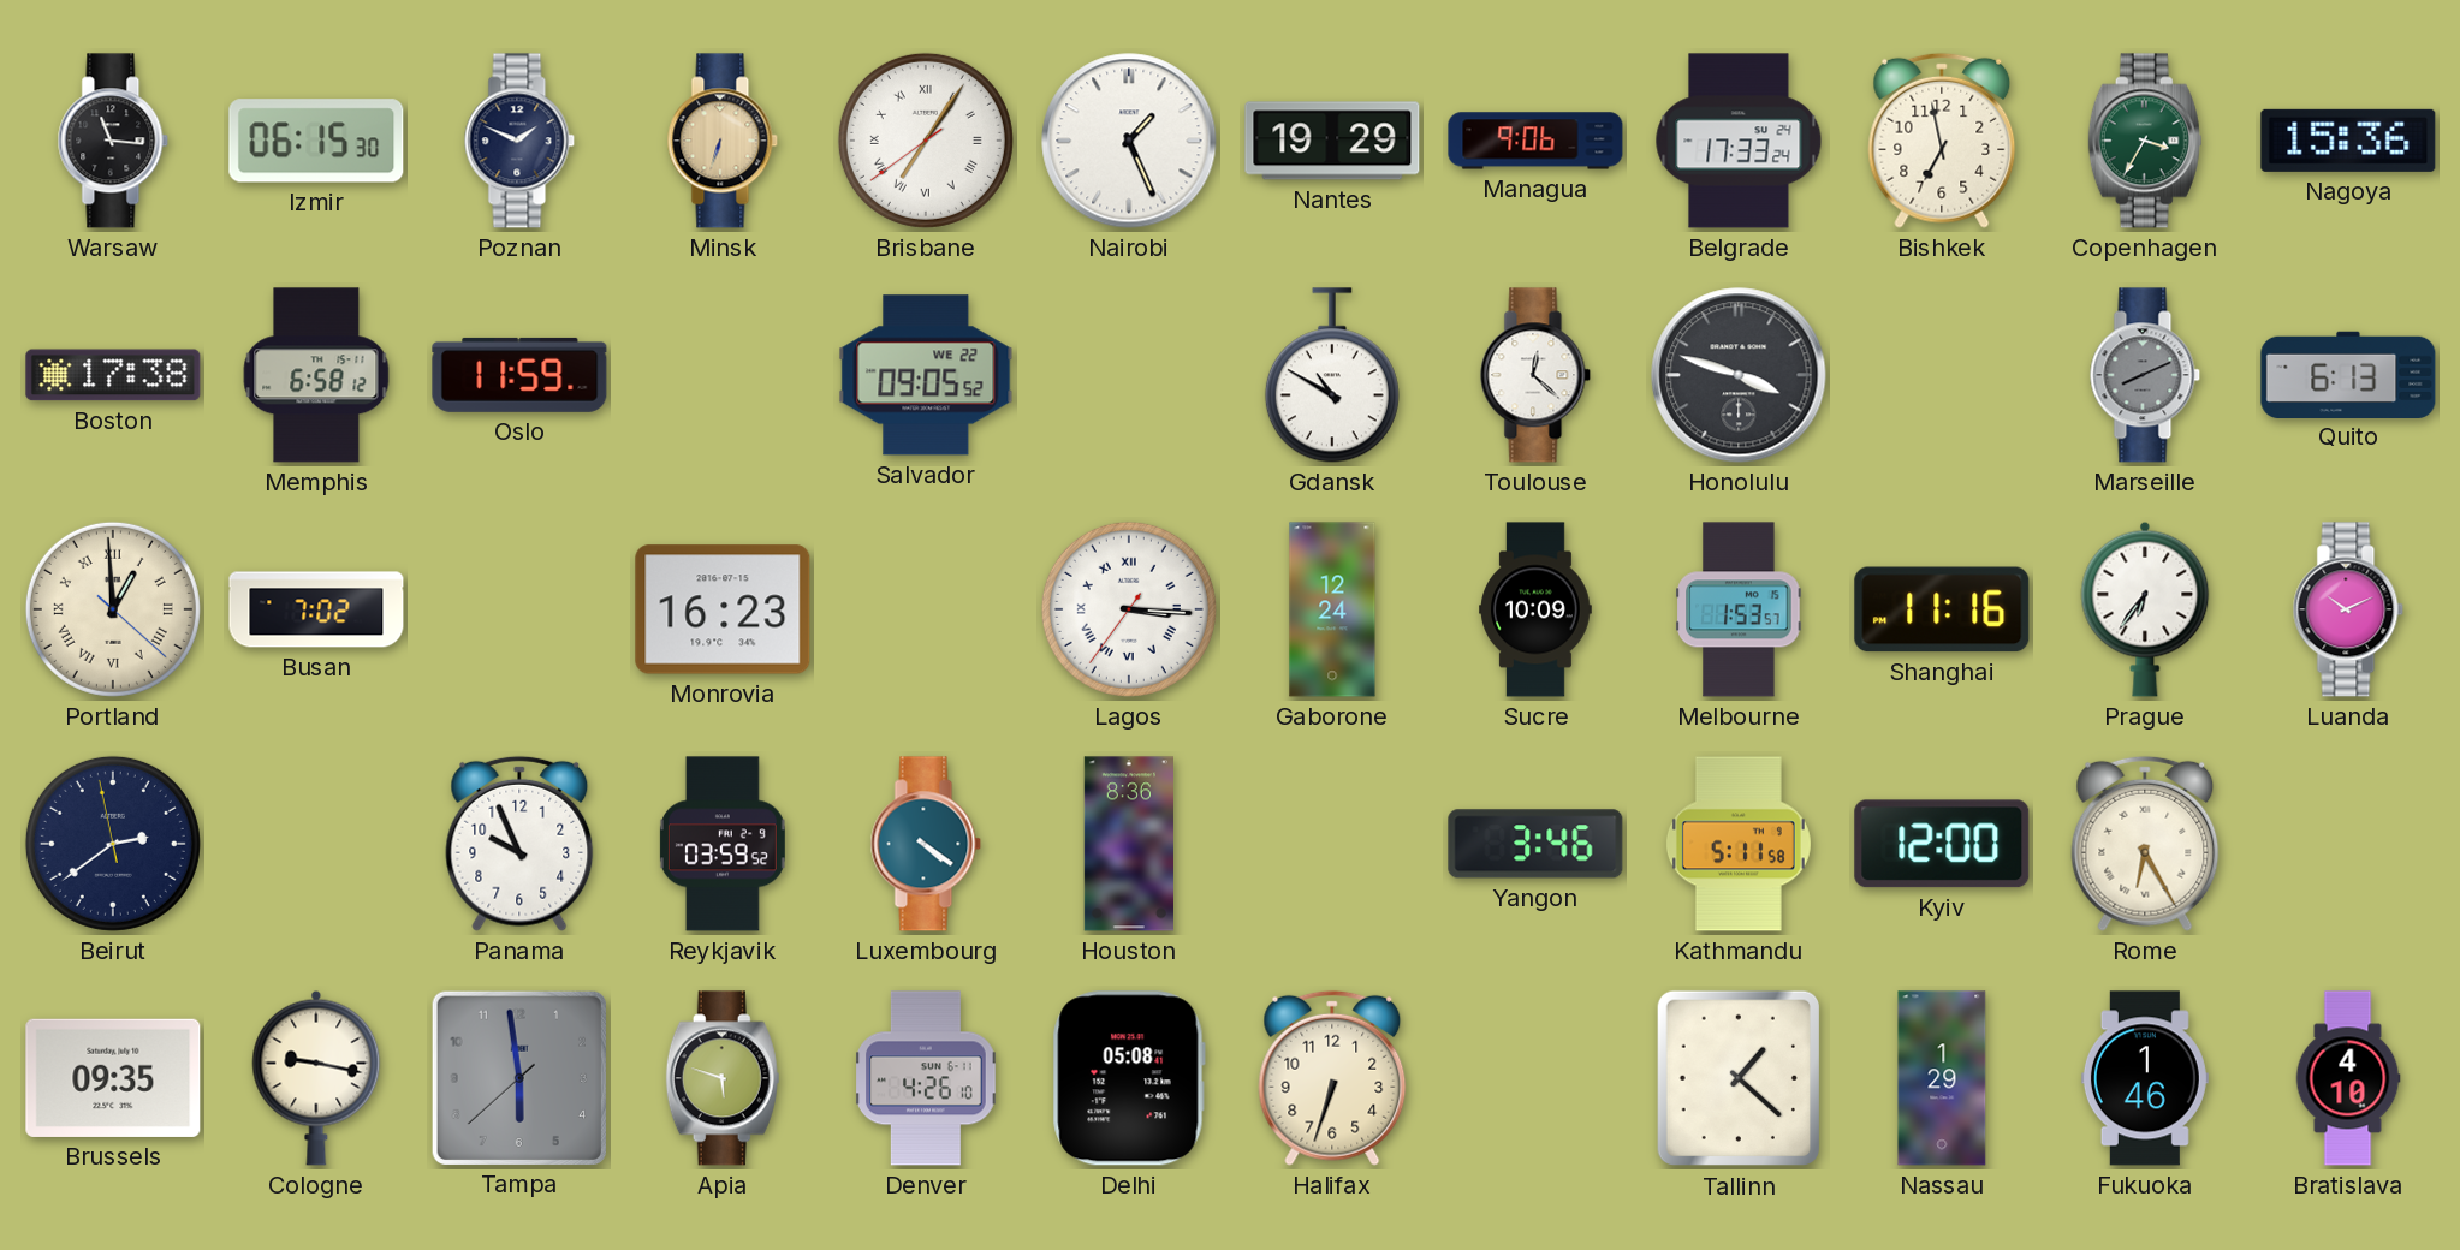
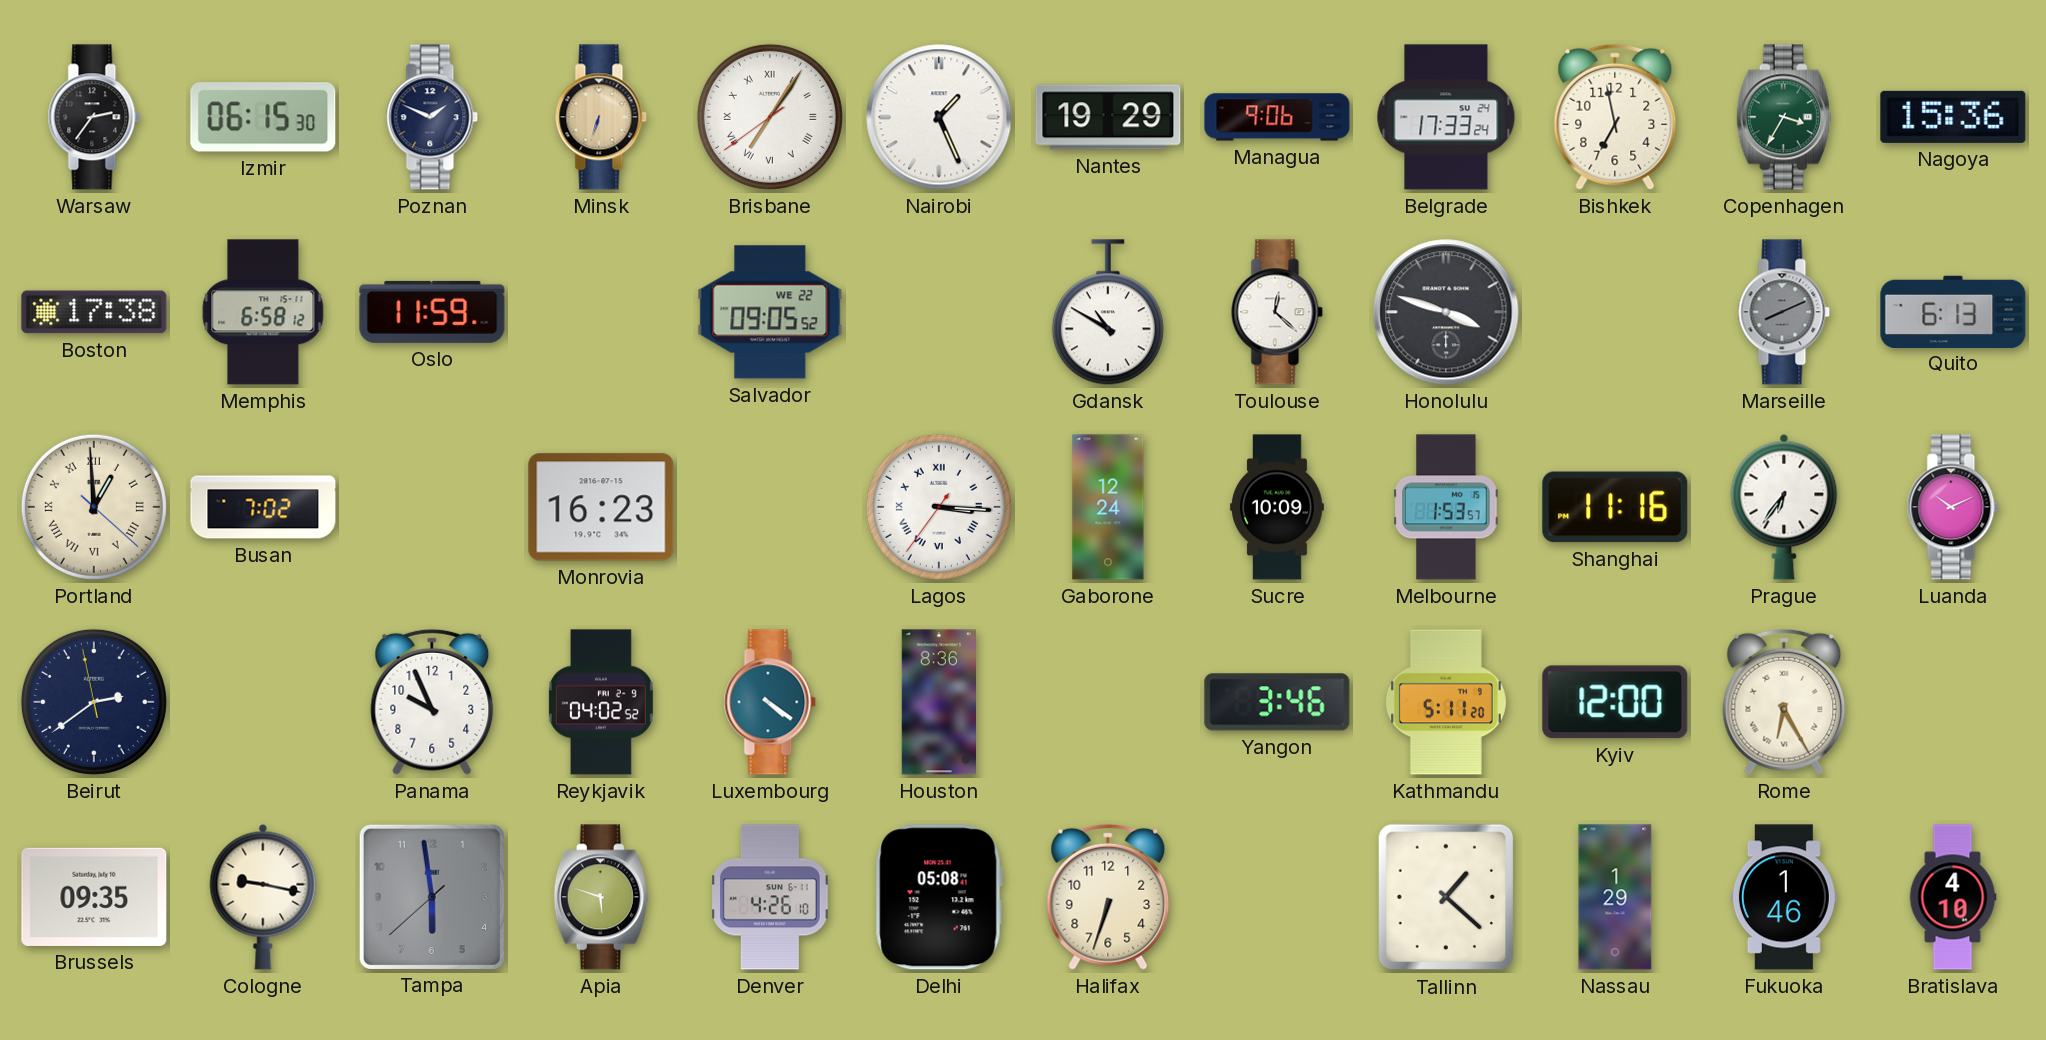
Warsaw: 11:16 -> 2:36
Reykjavik: 03:59 -> 04:02
Kathmandu: 5:11:58 -> 5:11:20
